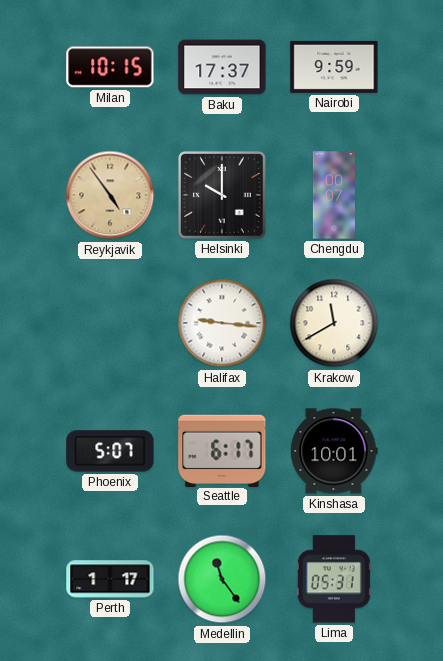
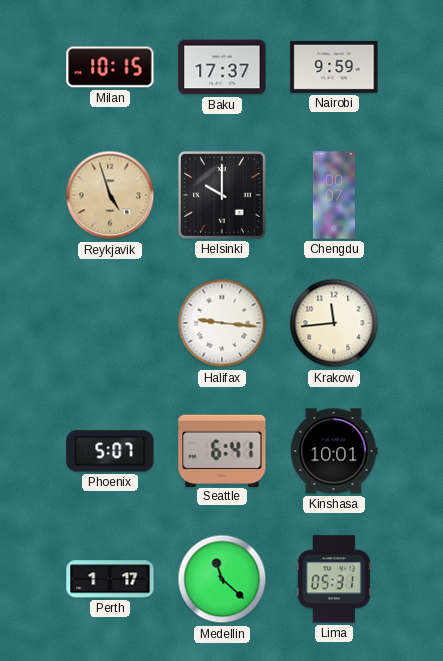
Reykjavik: 4:54 -> 4:57
Krakow: 11:40 -> 11:44
Seattle: 6:17 -> 6:41
Medellin: 11:24 -> 11:22
